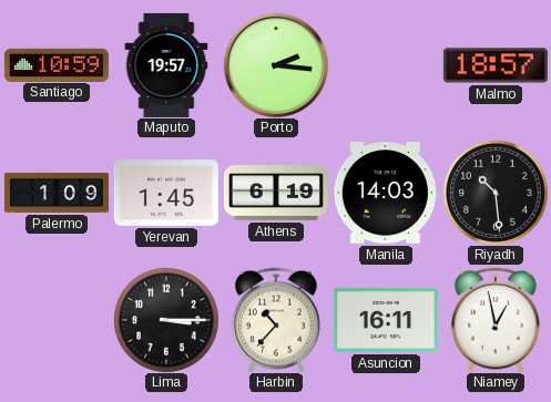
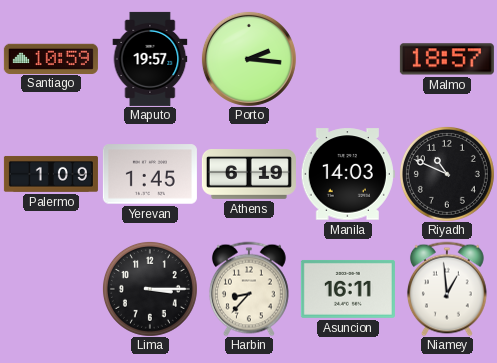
Riyadh: 10:29 -> 10:49
Harbin: 10:37 -> 8:37
Niamey: 12:58 -> 12:59
